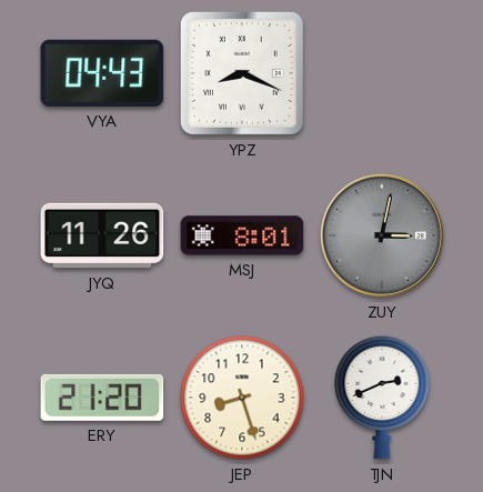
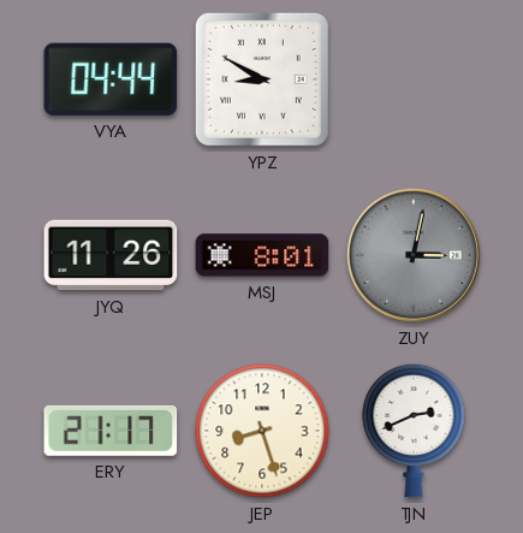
VYA: 04:43 -> 04:44
YPZ: 8:19 -> 8:50
ERY: 21:20 -> 21:17
